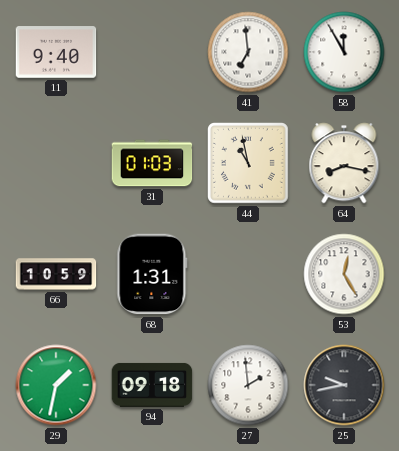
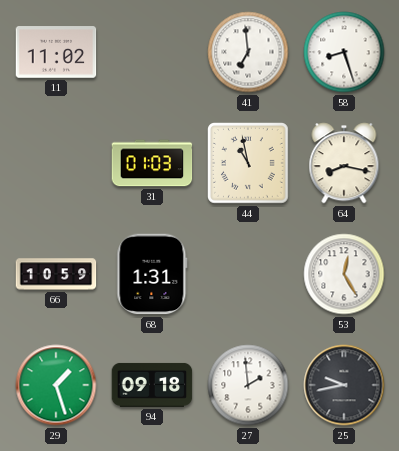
11: 9:40 -> 11:02
58: 11:55 -> 8:27
29: 1:32 -> 1:27
